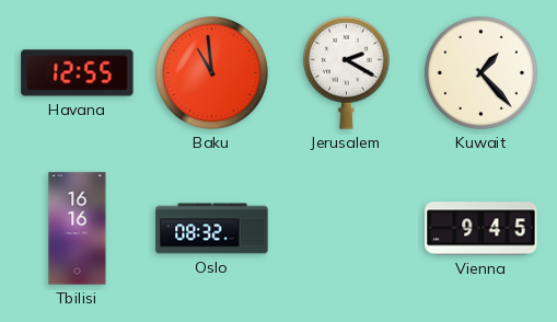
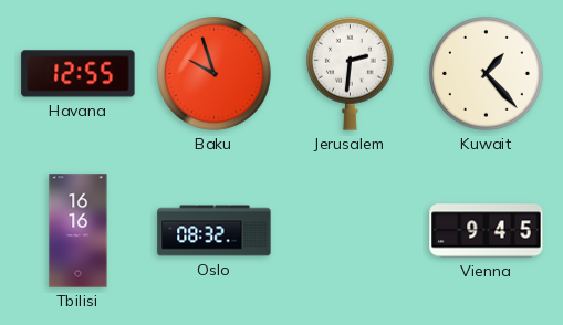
Baku: 10:59 -> 9:57
Jerusalem: 2:20 -> 2:31
